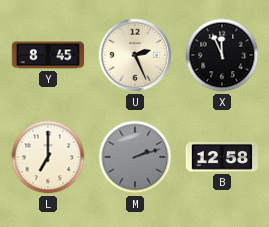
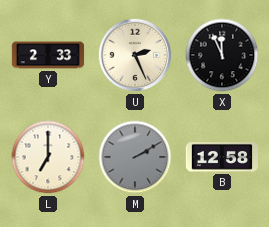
Y: 8:45 -> 2:33
M: 2:12 -> 2:10
